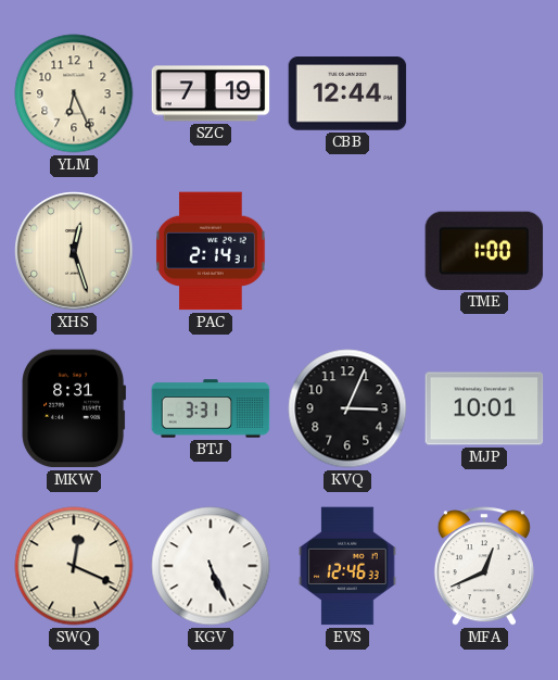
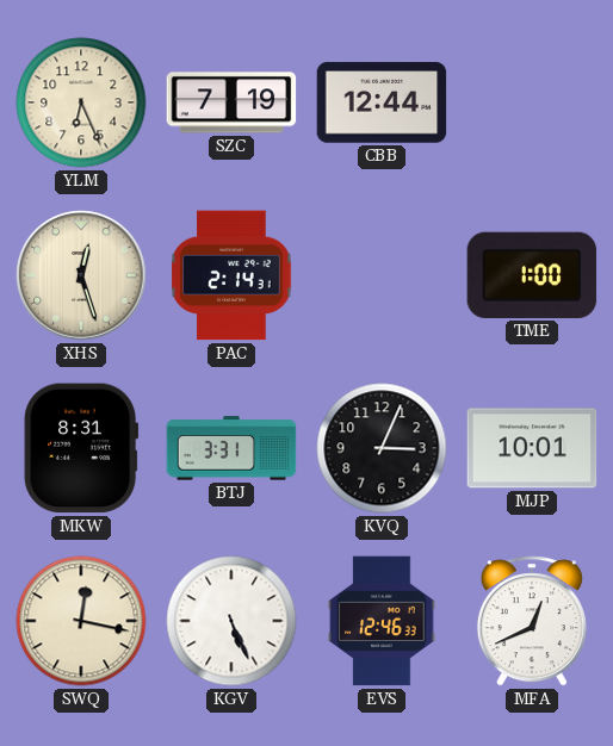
SWQ: 12:19 -> 12:17
